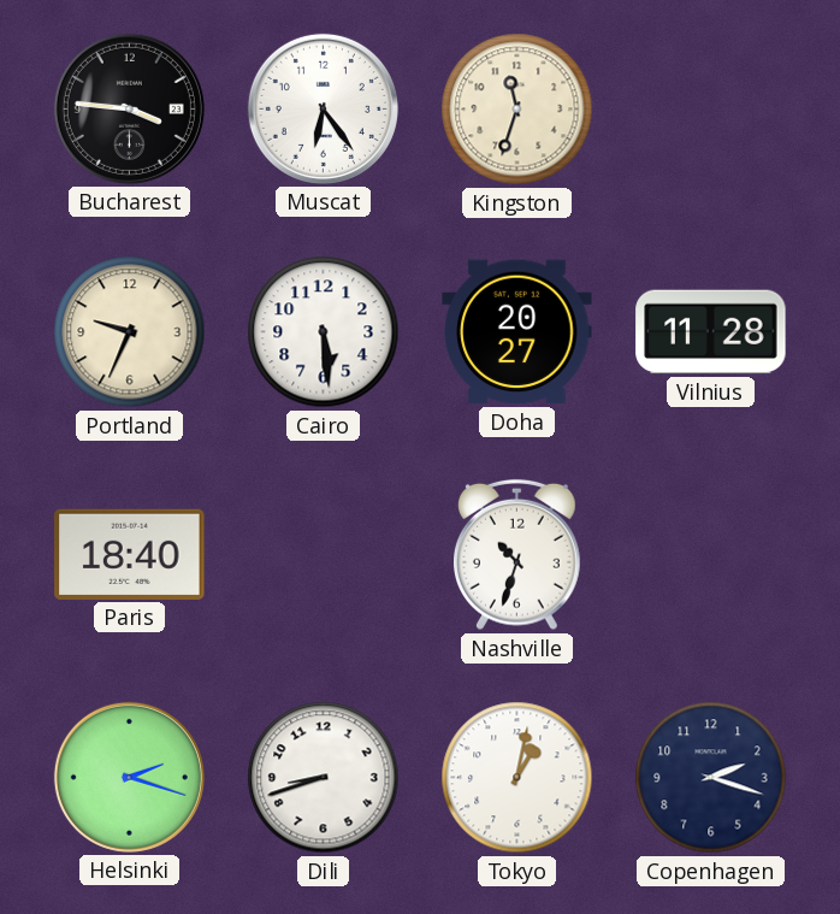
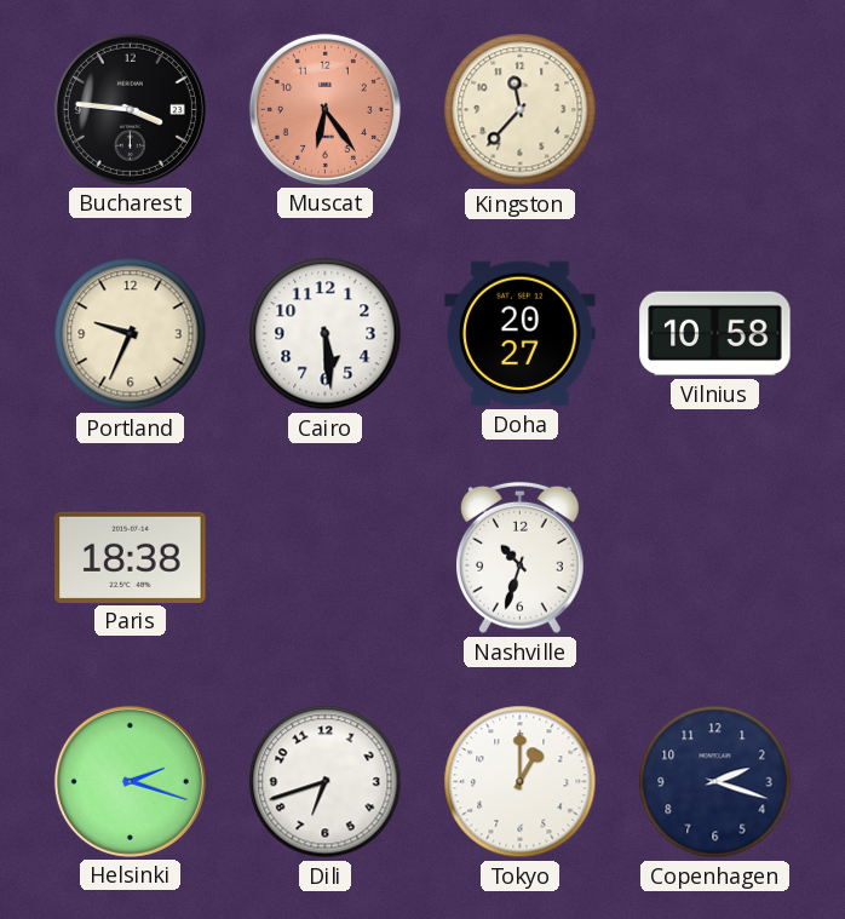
Muscat dial: white -> salmon
Kingston: 11:33 -> 11:37
Vilnius: 11:28 -> 10:58
Paris: 18:40 -> 18:38
Dili: 8:42 -> 6:42
Tokyo: 1:02 -> 1:00
